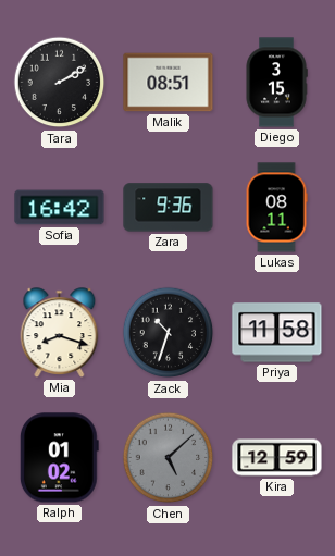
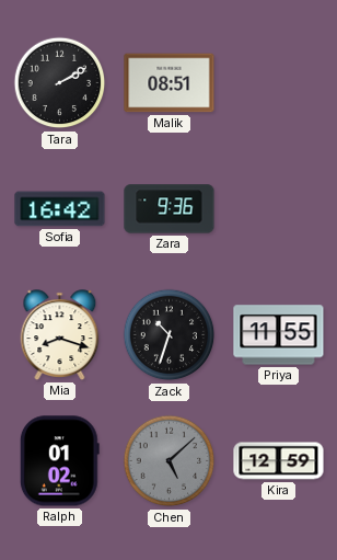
Diego: 3:15 -> none
Lukas: 08:11 -> none
Priya: 11:58 -> 11:55
